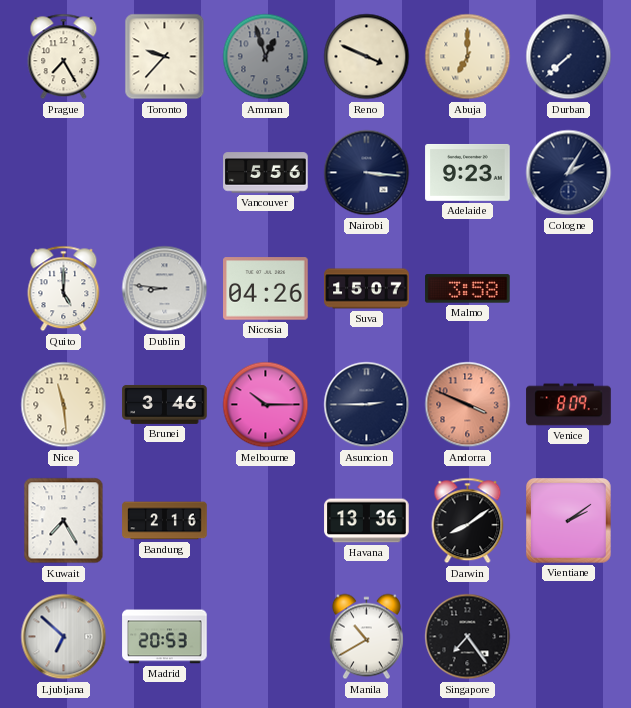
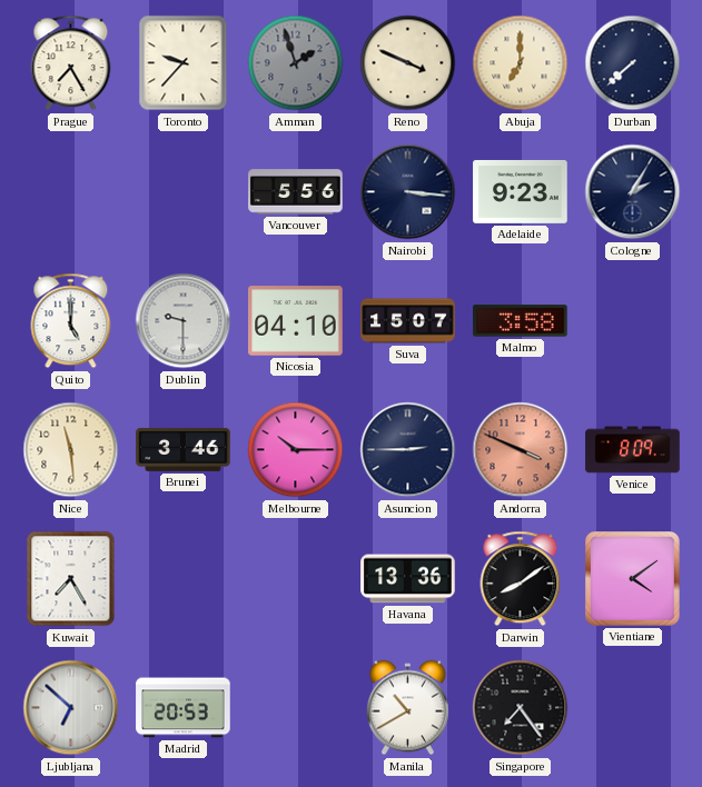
Amman: 12:57 -> 1:57
Dublin: 8:46 -> 9:30
Nicosia: 04:26 -> 04:10
Bandung: 2:16 -> none
Vientiane: 2:09 -> 4:09
